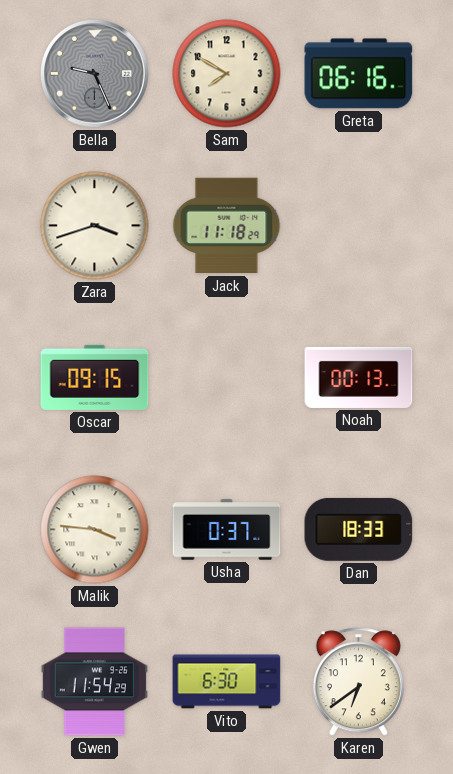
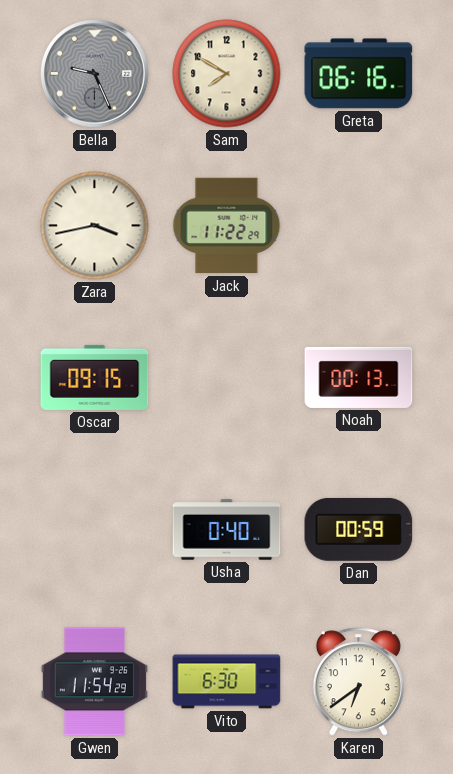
Zara: 3:42 -> 3:43
Jack: 11:18 -> 11:22
Malik: 3:46 -> none
Usha: 0:37 -> 0:40
Dan: 18:33 -> 00:59
